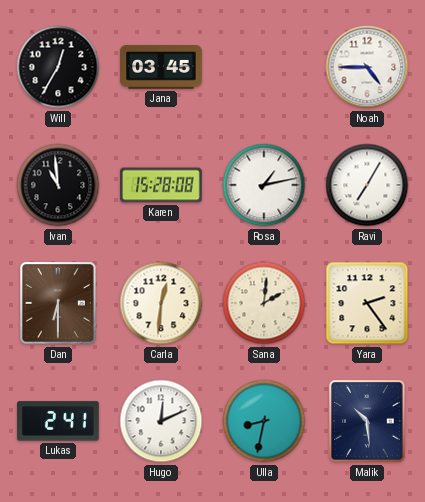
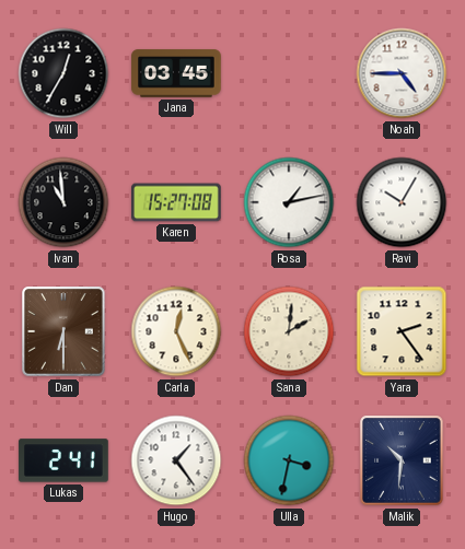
Karen: 15:28 -> 15:27
Ravi: 7:05 -> 10:05
Carla: 12:31 -> 12:26
Hugo: 12:11 -> 1:24
Ulla: 8:32 -> 3:32
Malik: 10:29 -> 10:31
